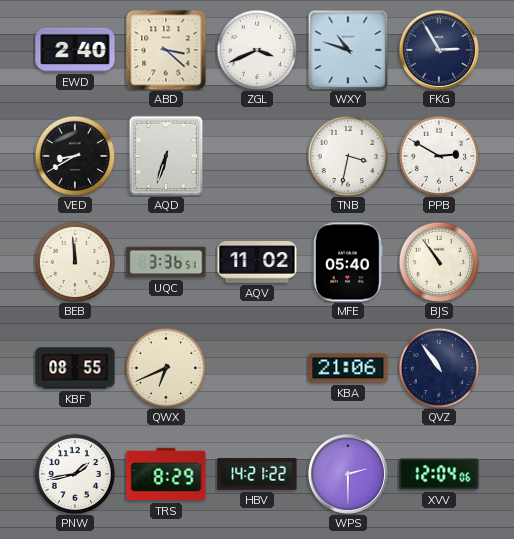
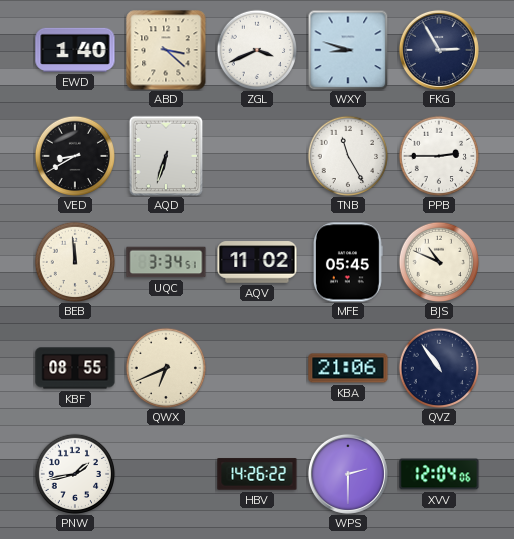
EWD: 2:40 -> 1:40
WXY: 10:48 -> 8:48
TNB: 3:32 -> 11:25
PPB: 2:50 -> 2:45
UQC: 3:36 -> 3:34
MFE: 05:40 -> 05:45
BJS: 10:54 -> 10:49
TRS: 8:29 -> none
HBV: 14:21 -> 14:26
